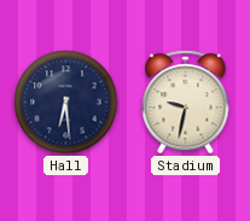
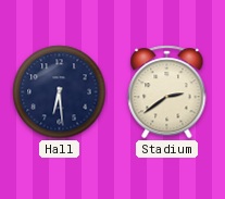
Stadium: 9:32 -> 2:39
